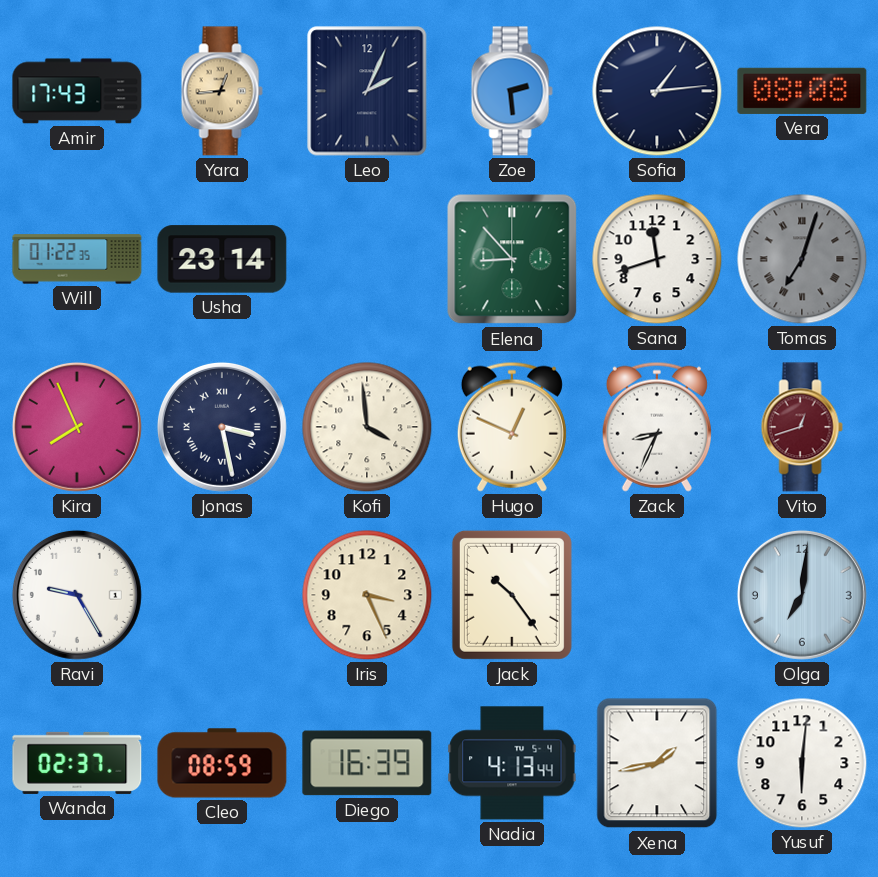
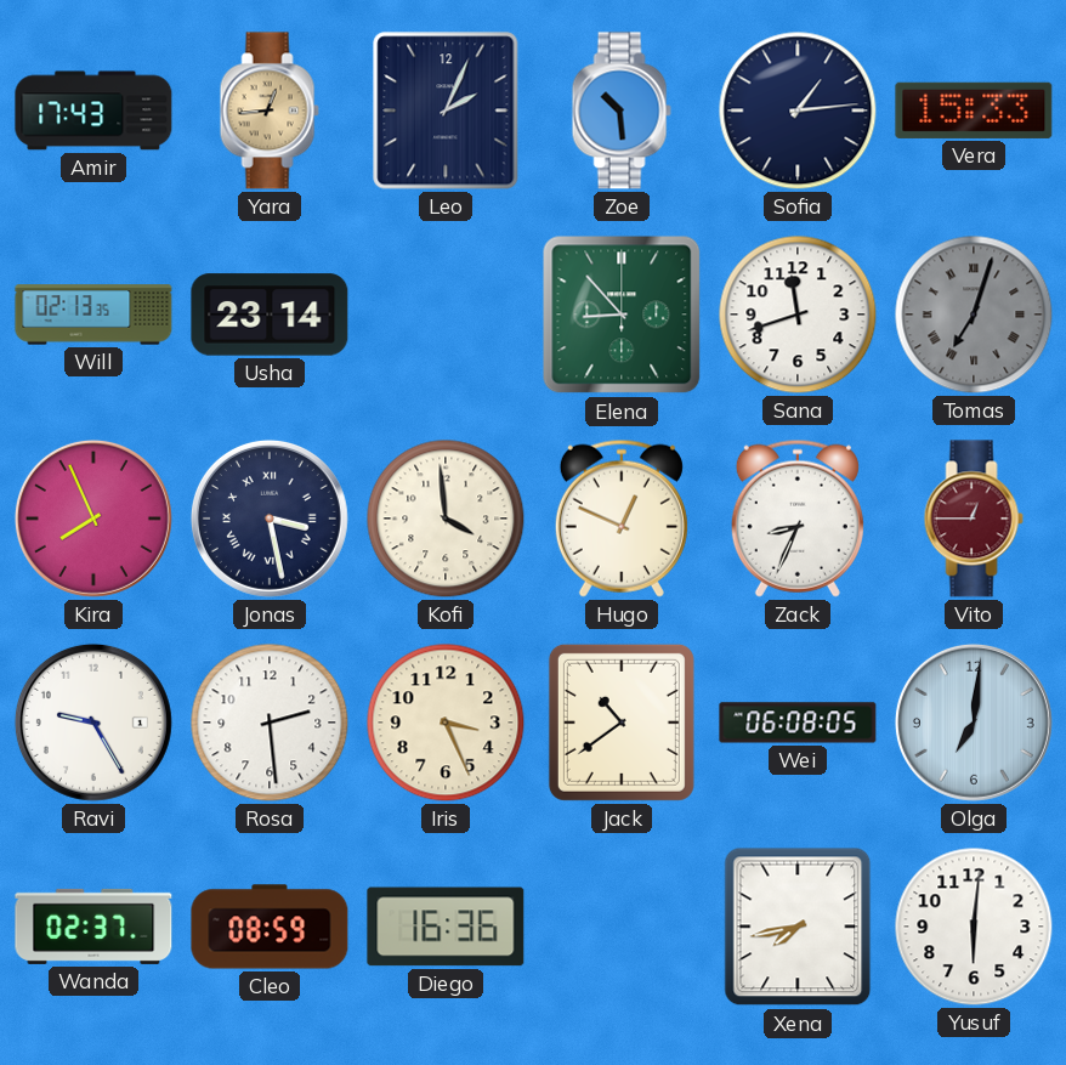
Zoe: 2:29 -> 10:29
Vera: 08:08 -> 15:33
Will: 01:22 -> 02:13
Vito: 12:42 -> 12:45
Rosa: none -> 2:29
Jack: 10:24 -> 10:39
Wei: none -> 06:08
Diego: 16:39 -> 16:36
Nadia: 4:13 -> none
Xena: 1:43 -> 7:43
